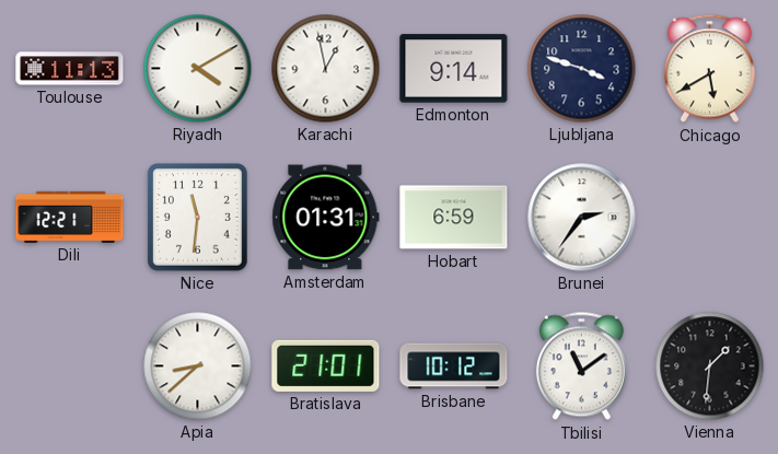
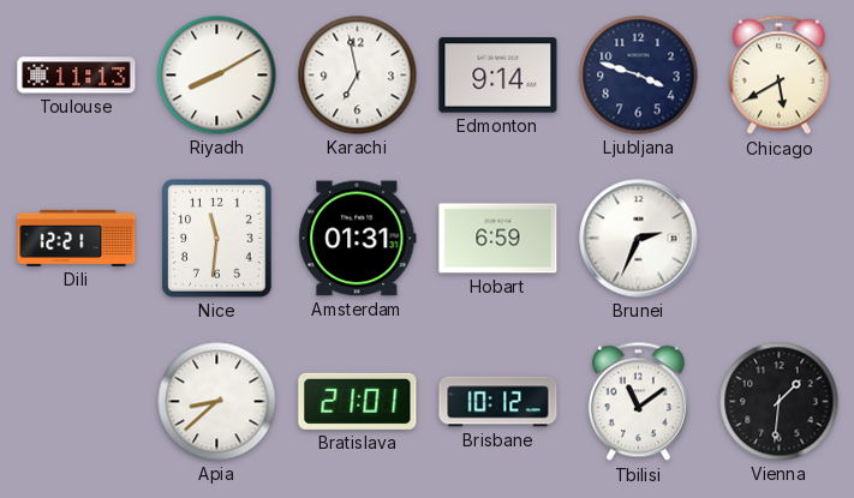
Riyadh: 4:10 -> 8:10
Karachi: 12:58 -> 6:58
Brunei: 2:36 -> 2:34
